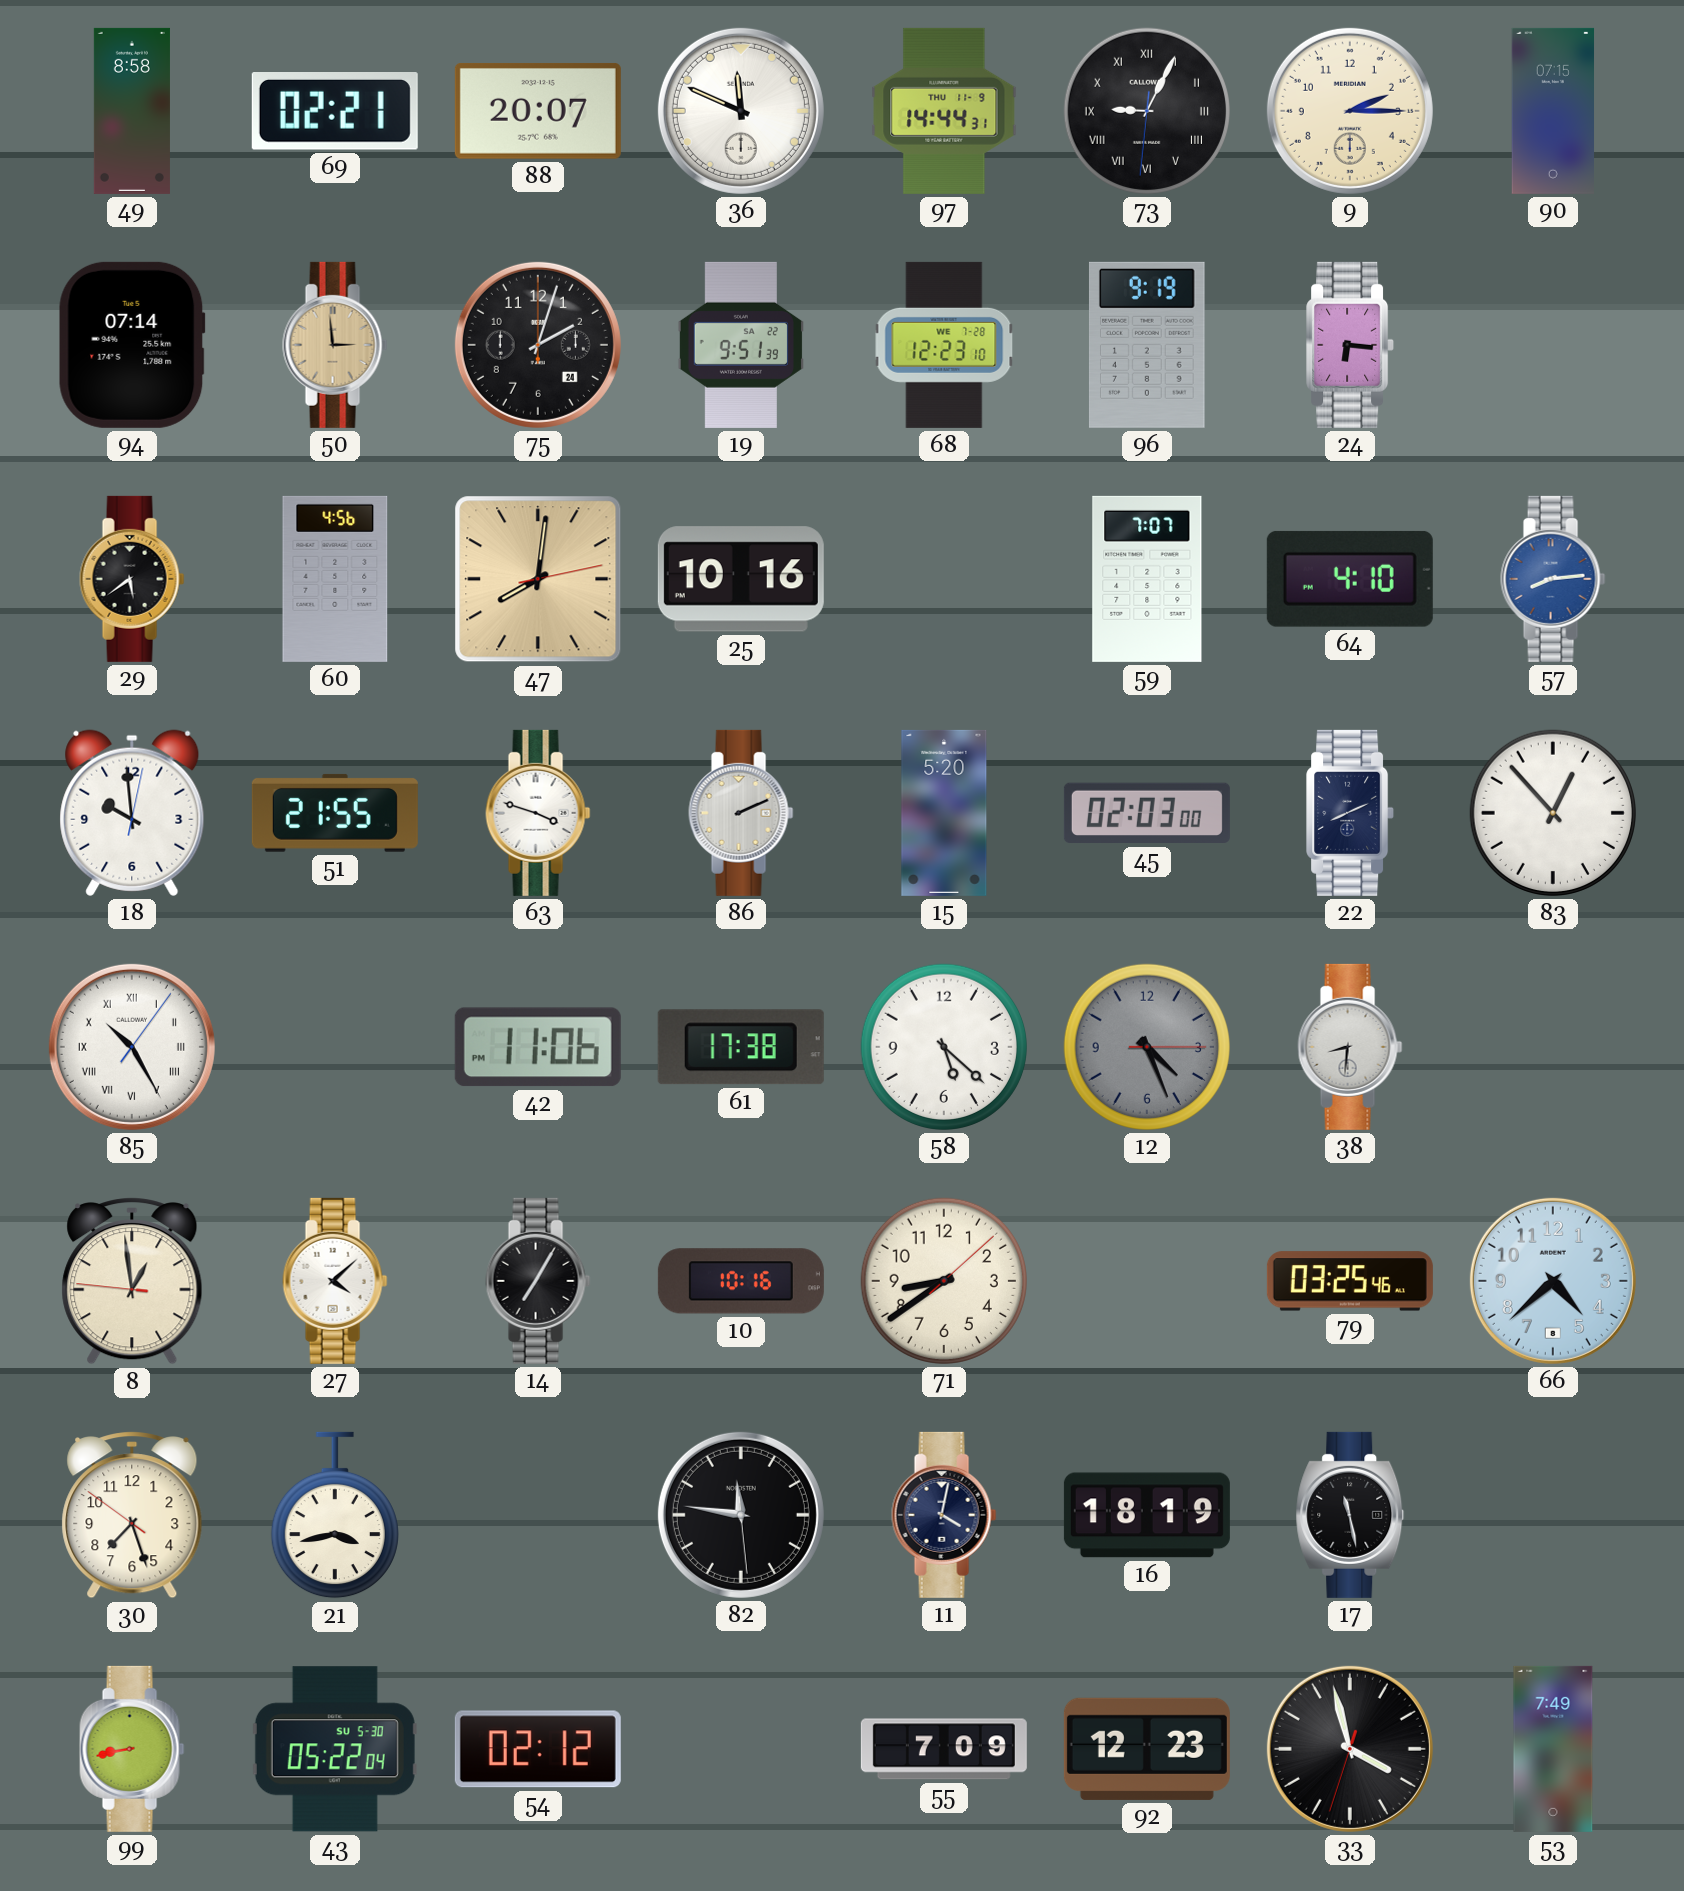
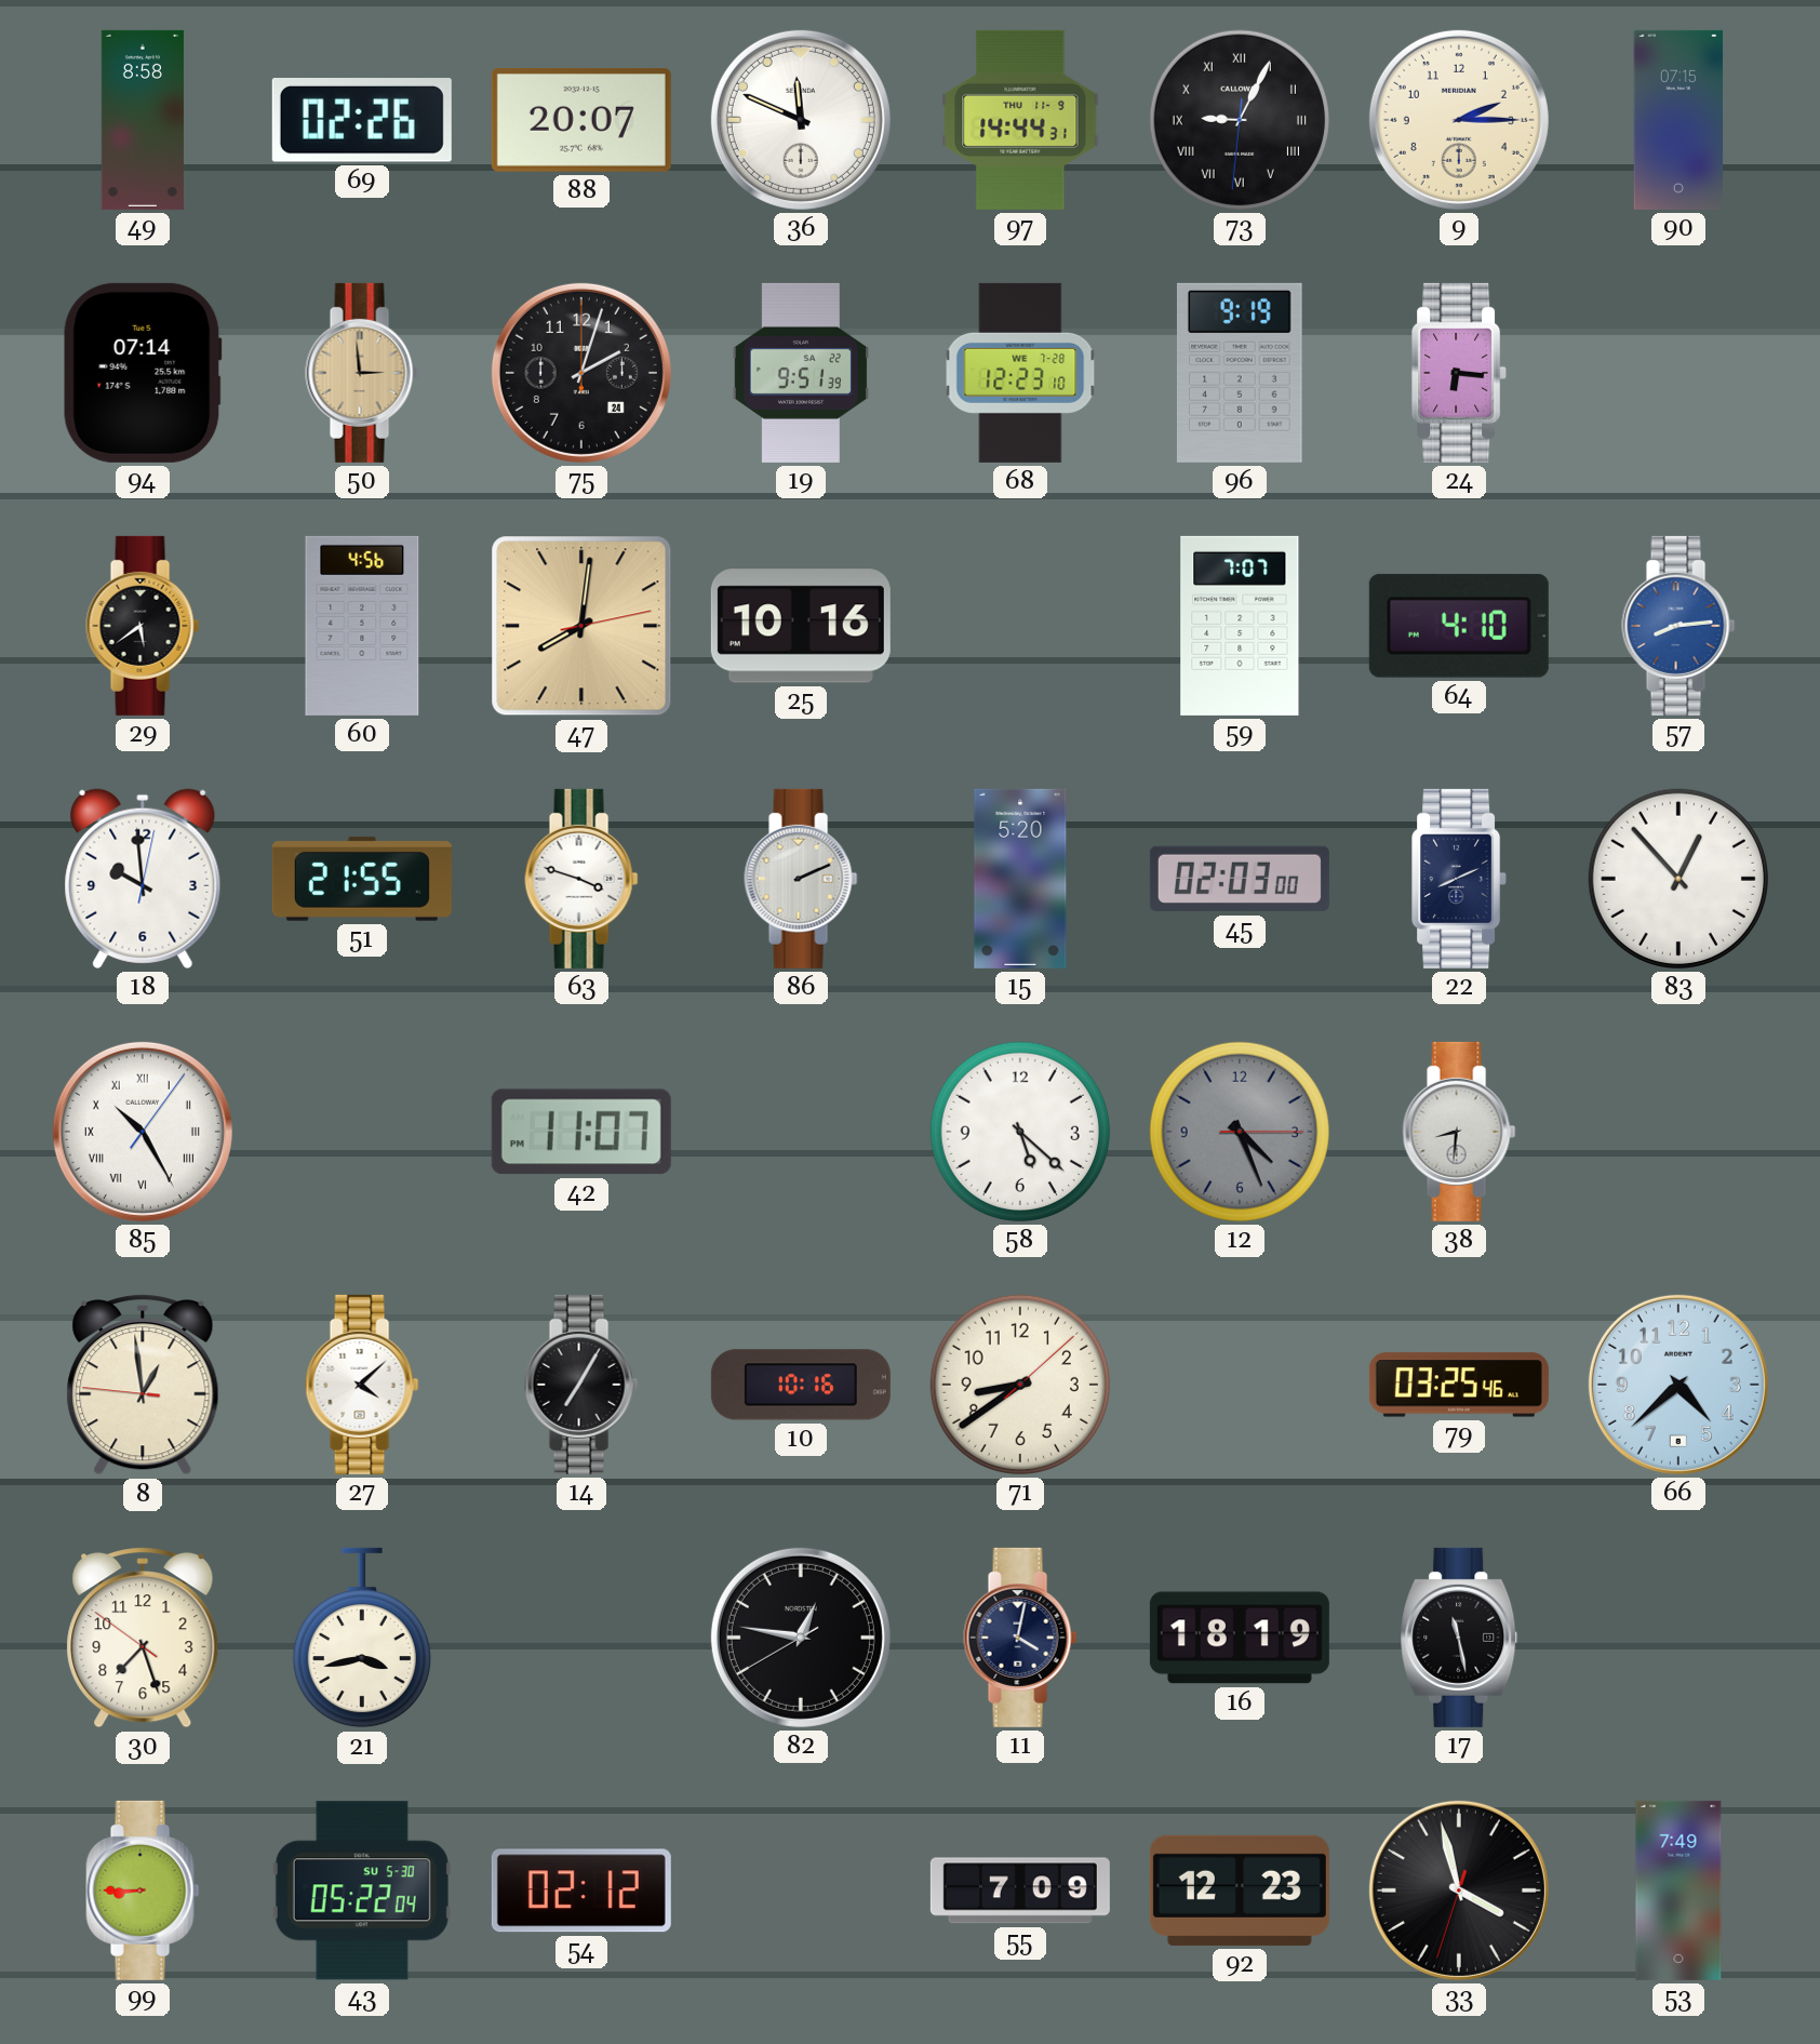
69: 02:21 -> 02:26
42: 11:06 -> 11:07
61: 17:38 -> none
82: 11:46 -> 12:46
99: 8:43 -> 8:45
